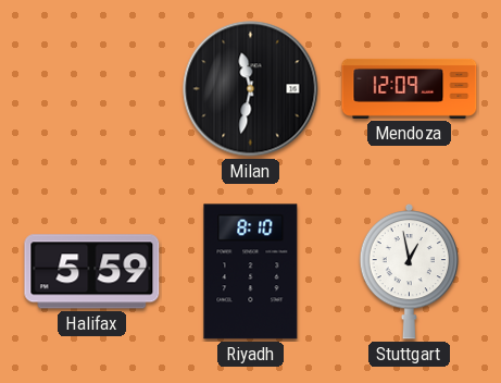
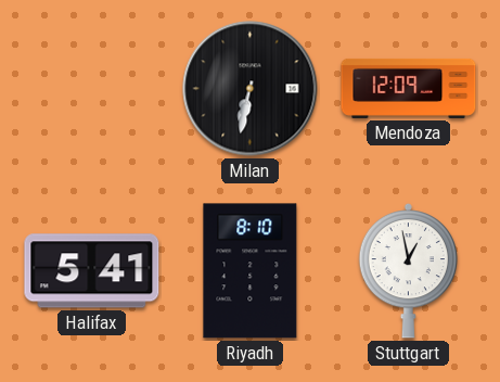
Milan: 11:32 -> 6:32
Halifax: 5:59 -> 5:41
